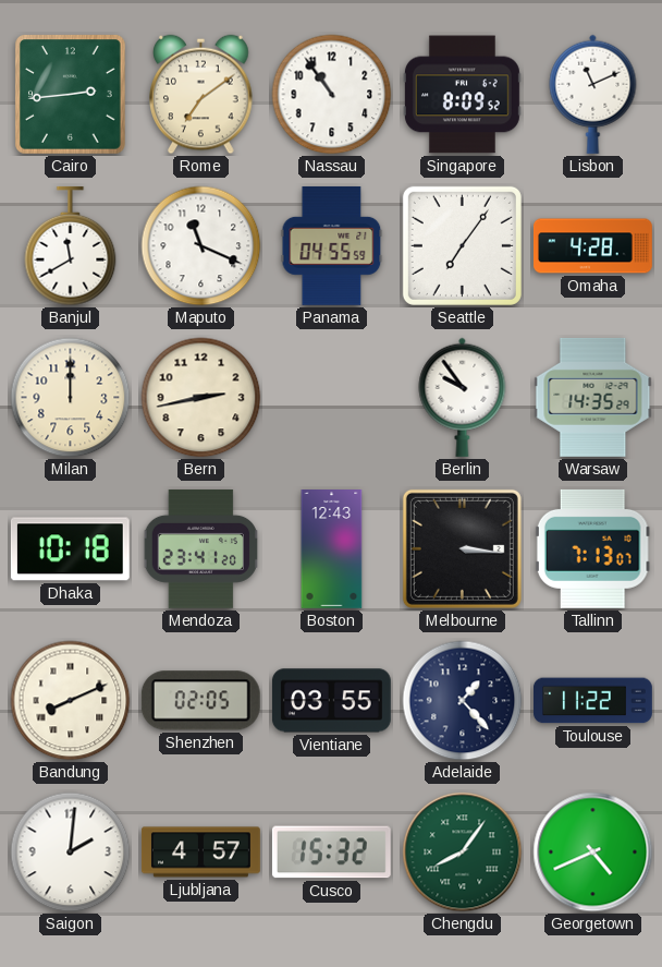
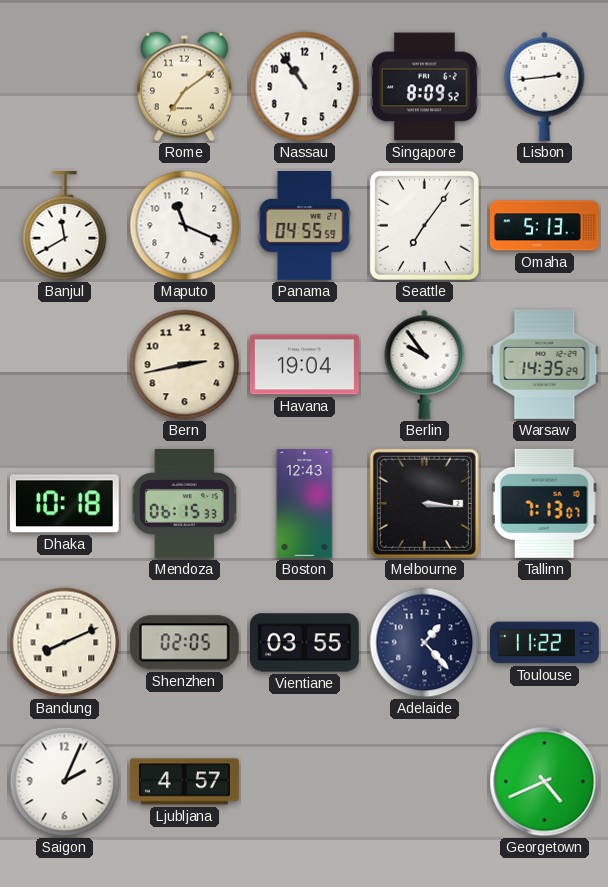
Cairo: 2:44 -> none
Lisbon: 11:11 -> 2:44
Omaha: 4:28 -> 5:13
Milan: 12:00 -> none
Havana: none -> 19:04
Mendoza: 23:41 -> 06:15
Saigon: 2:01 -> 2:04
Cusco: 15:32 -> none
Chengdu: 8:06 -> none
